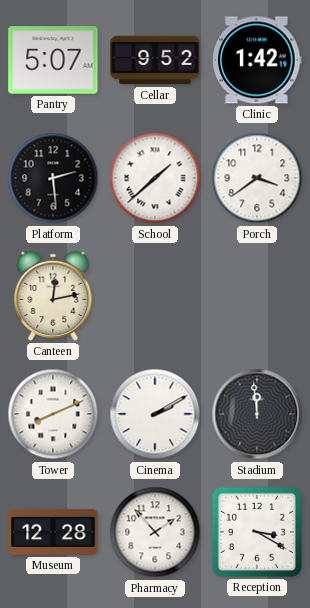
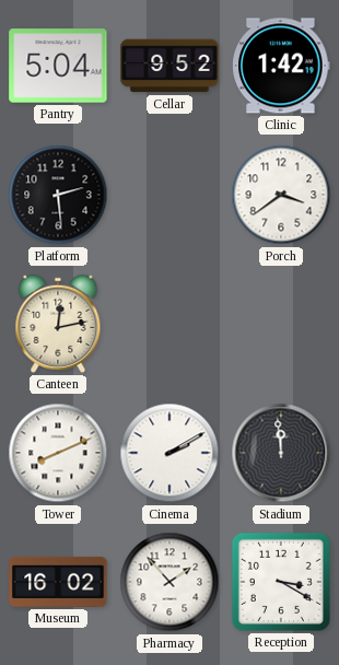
Pantry: 5:07 -> 5:04
School: 1:38 -> none
Museum: 12:28 -> 16:02
